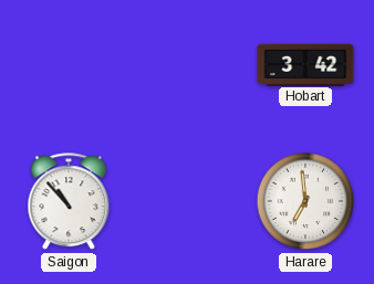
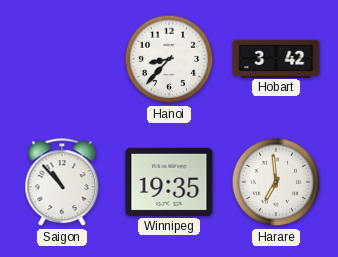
Hanoi: none -> 8:37
Winnipeg: none -> 19:35
